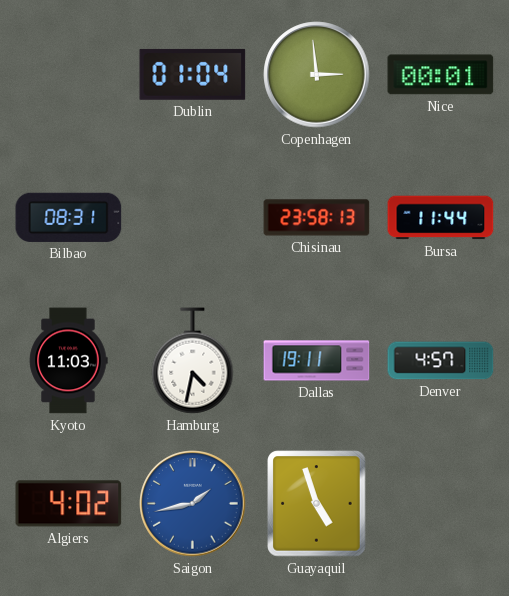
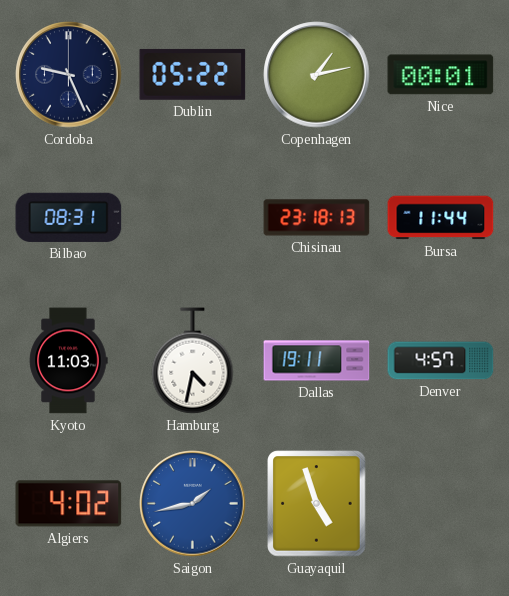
Cordoba: none -> 9:26
Dublin: 01:04 -> 05:22
Copenhagen: 2:59 -> 1:13
Chisinau: 23:58 -> 23:18
